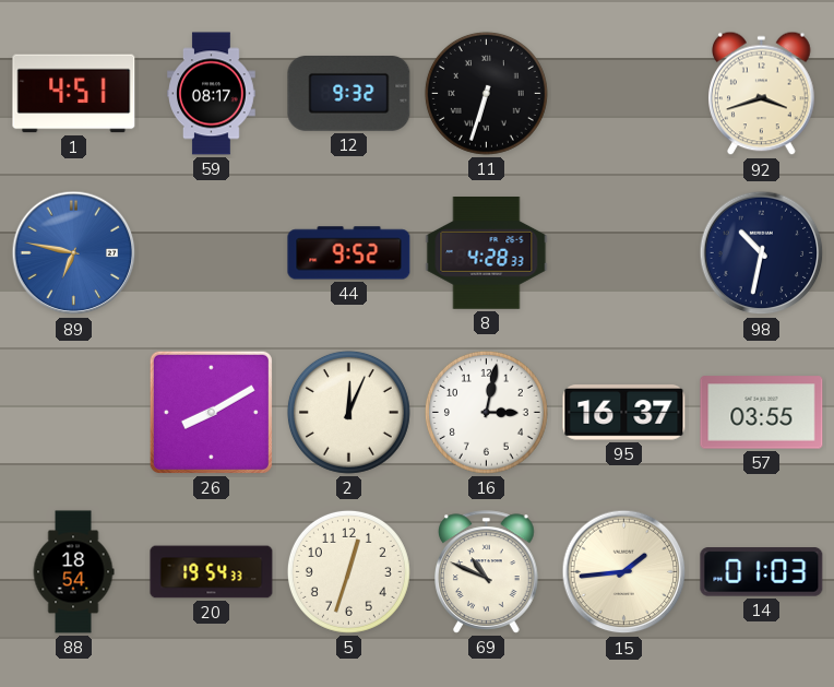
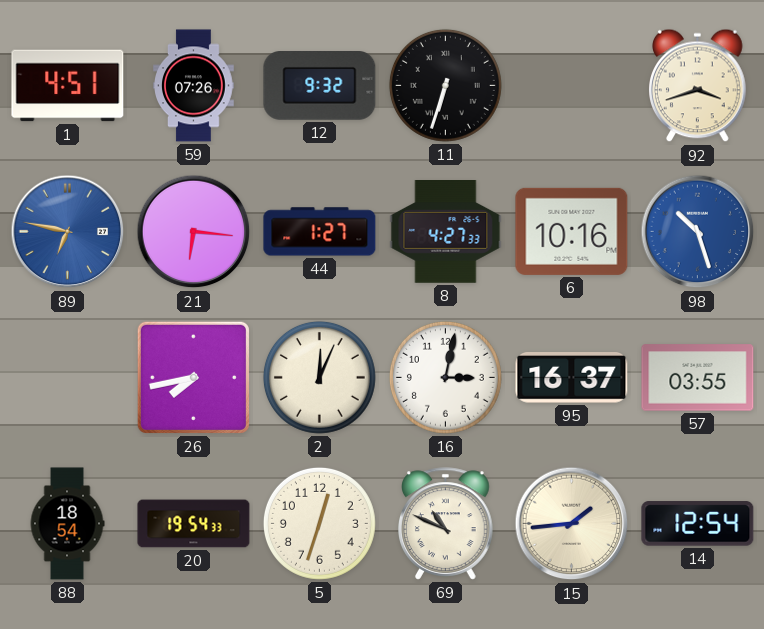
59: 08:17 -> 07:26
21: none -> 6:16
44: 9:52 -> 1:27
8: 4:28 -> 4:27
6: none -> 10:16
98: 10:32 -> 10:27
98 dial: navy -> blue
26: 8:10 -> 7:43
14: 01:03 -> 12:54
